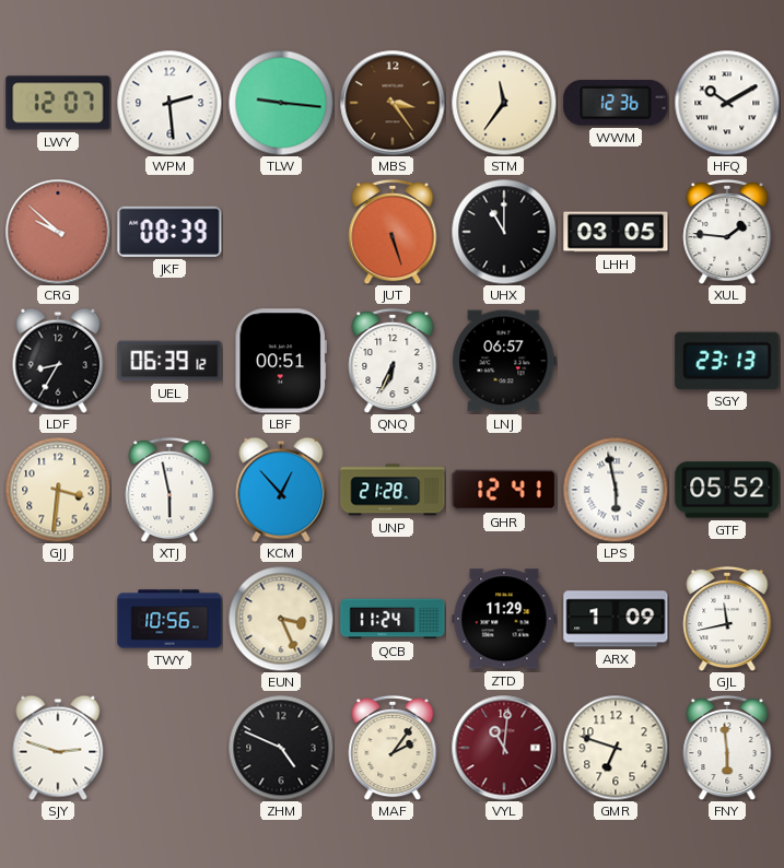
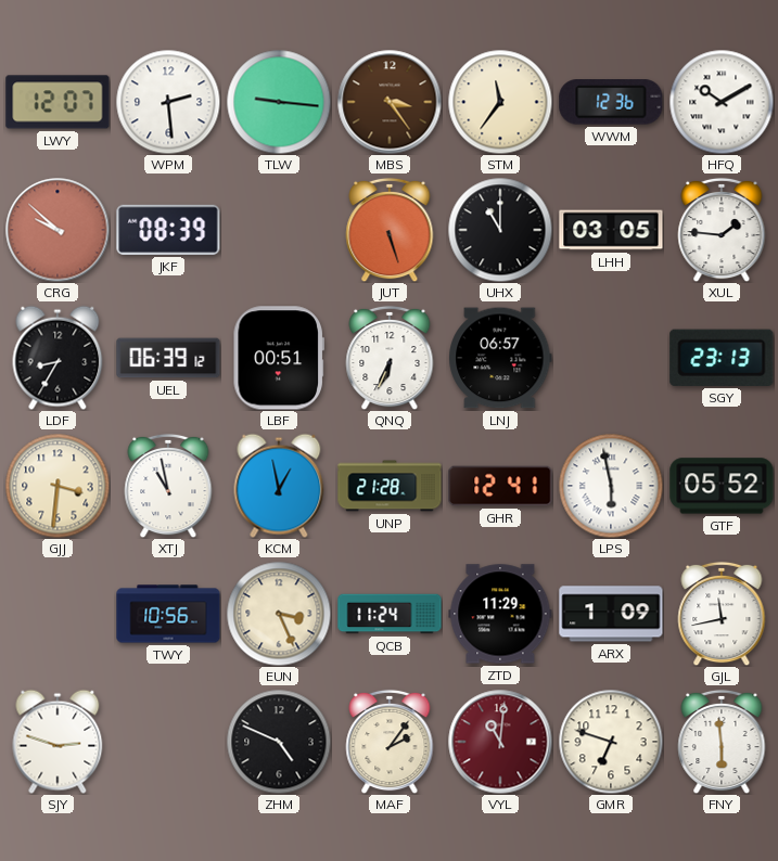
XTJ: 5:58 -> 10:58
KCM: 12:53 -> 12:58
